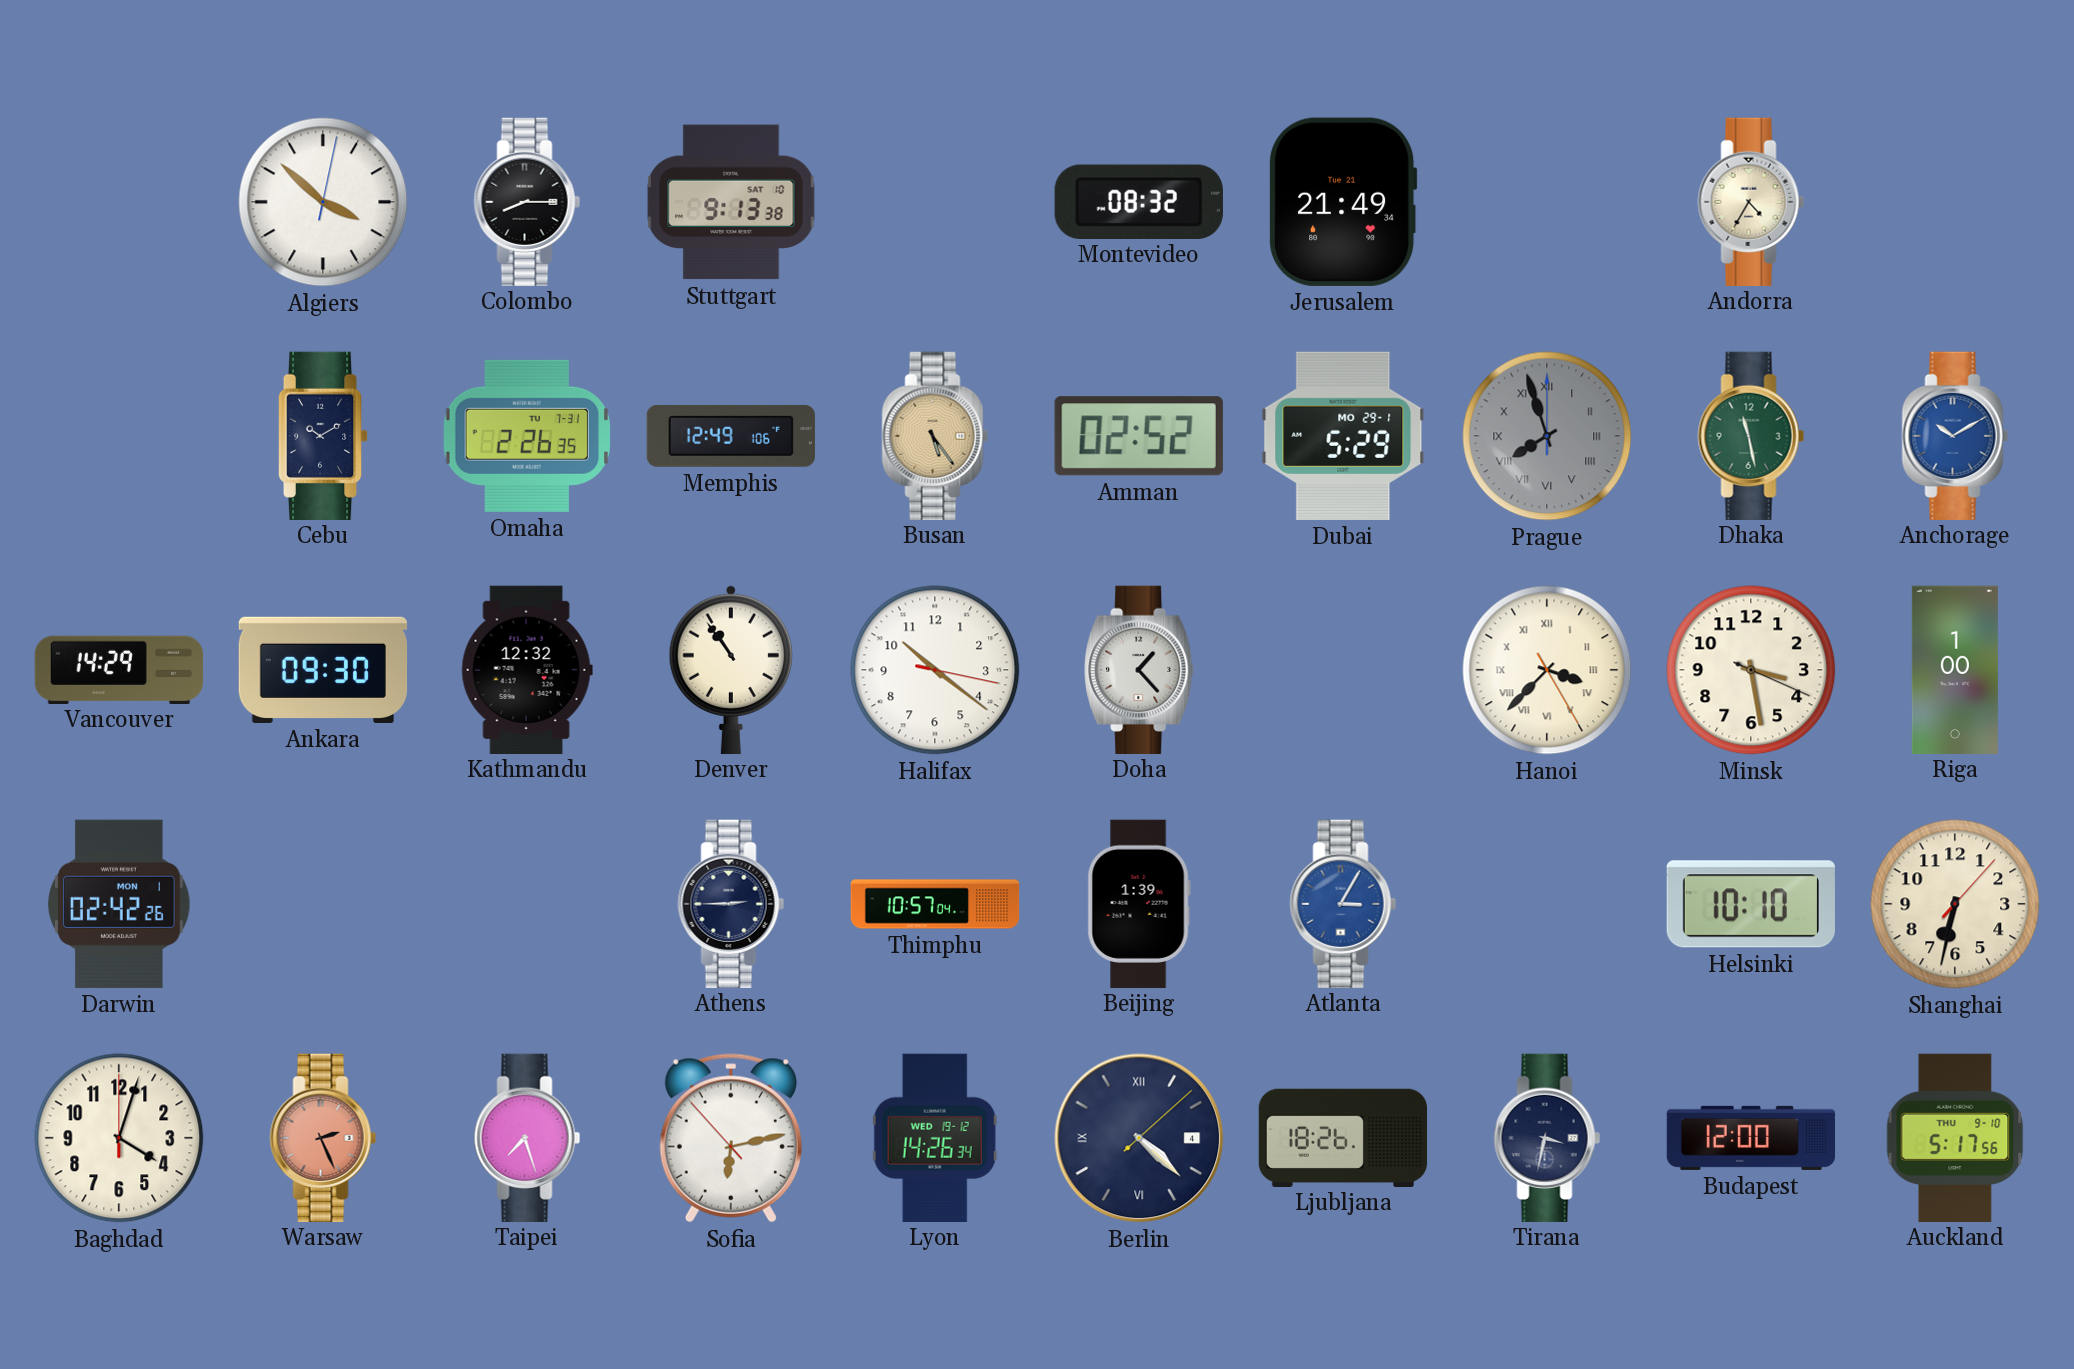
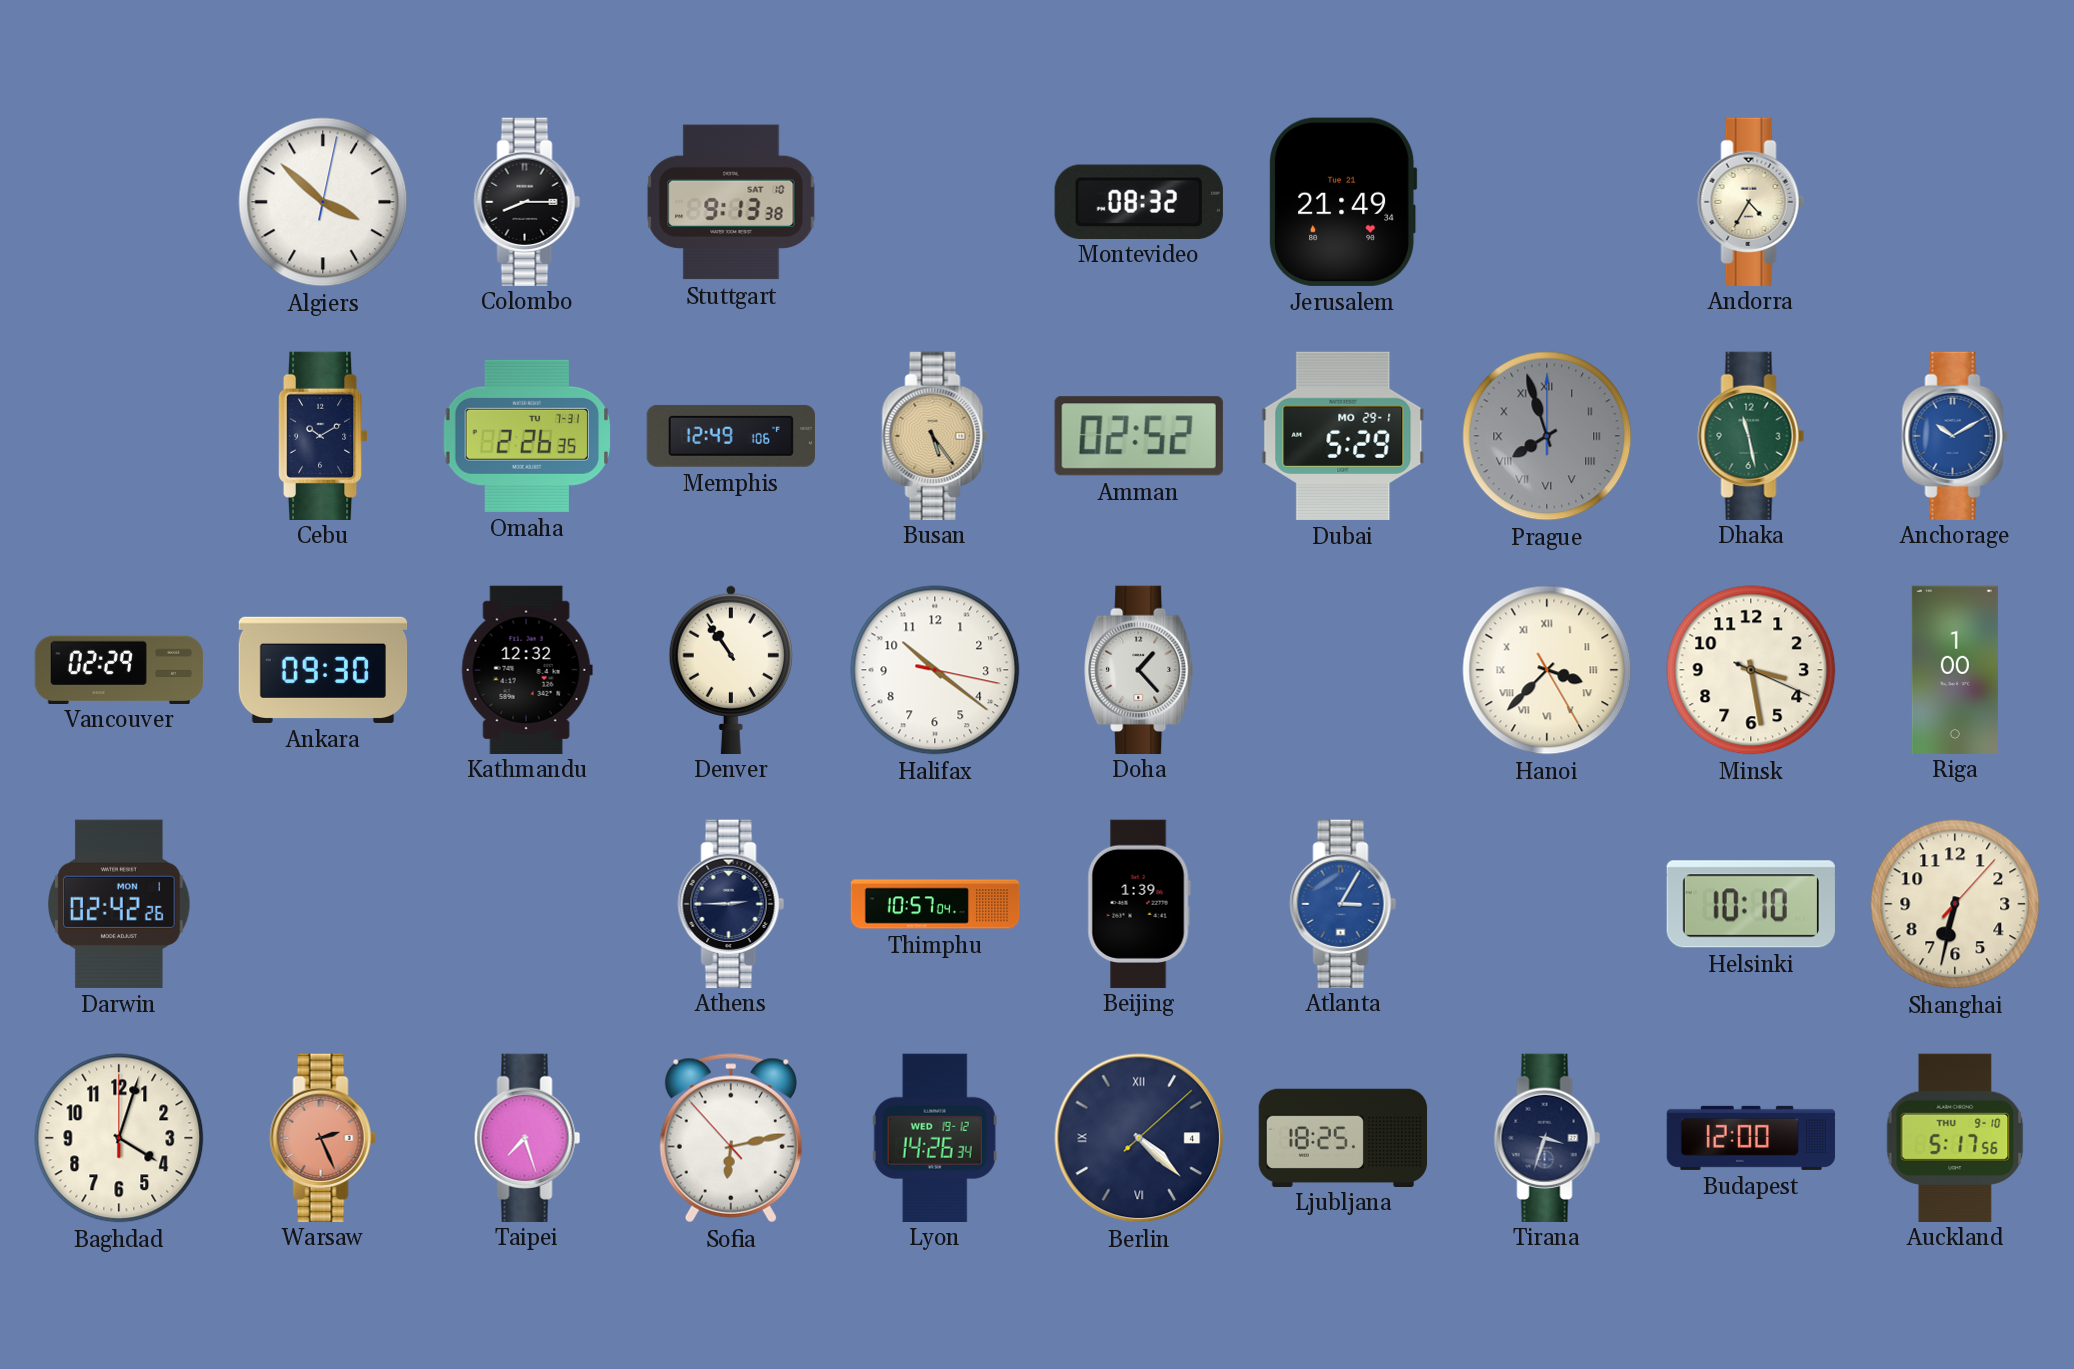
Vancouver: 14:29 -> 02:29
Ljubljana: 18:26 -> 18:25
Tirana: 3:32 -> 3:33
